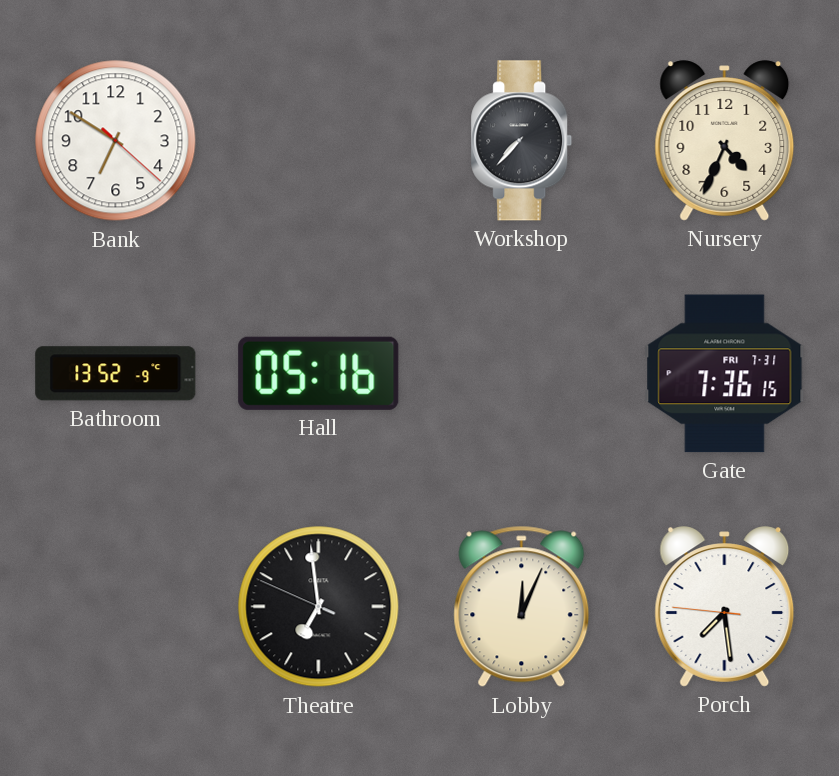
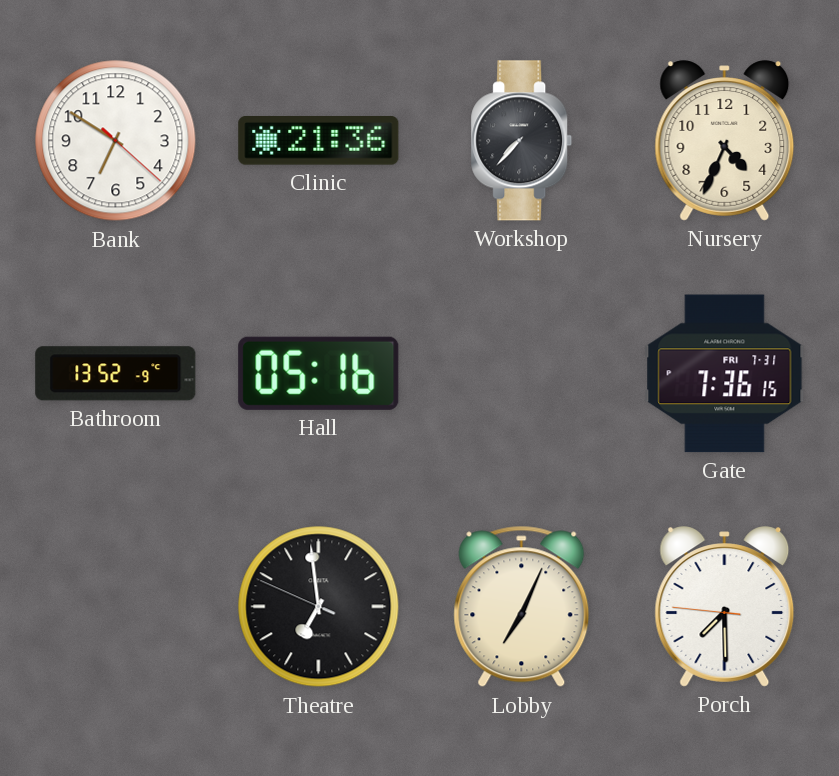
Clinic: none -> 21:36
Lobby: 12:04 -> 7:04
Porch: 7:28 -> 7:29
